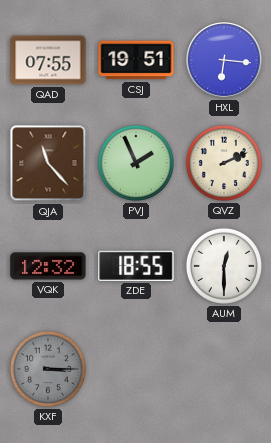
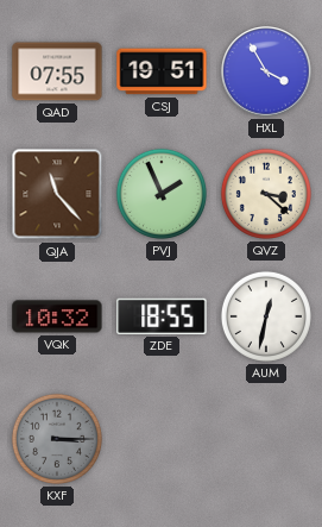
HXL: 6:16 -> 3:55
QVZ: 2:11 -> 3:22
VQK: 12:32 -> 10:32
AUM: 12:30 -> 12:32
